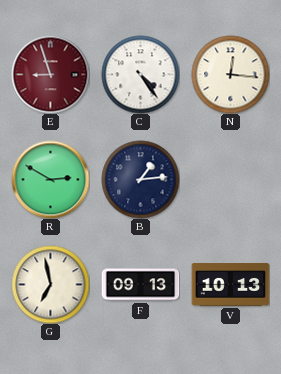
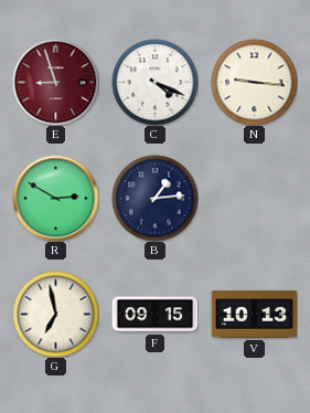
C: 4:24 -> 4:19
N: 12:16 -> 9:16
F: 09:13 -> 09:15
